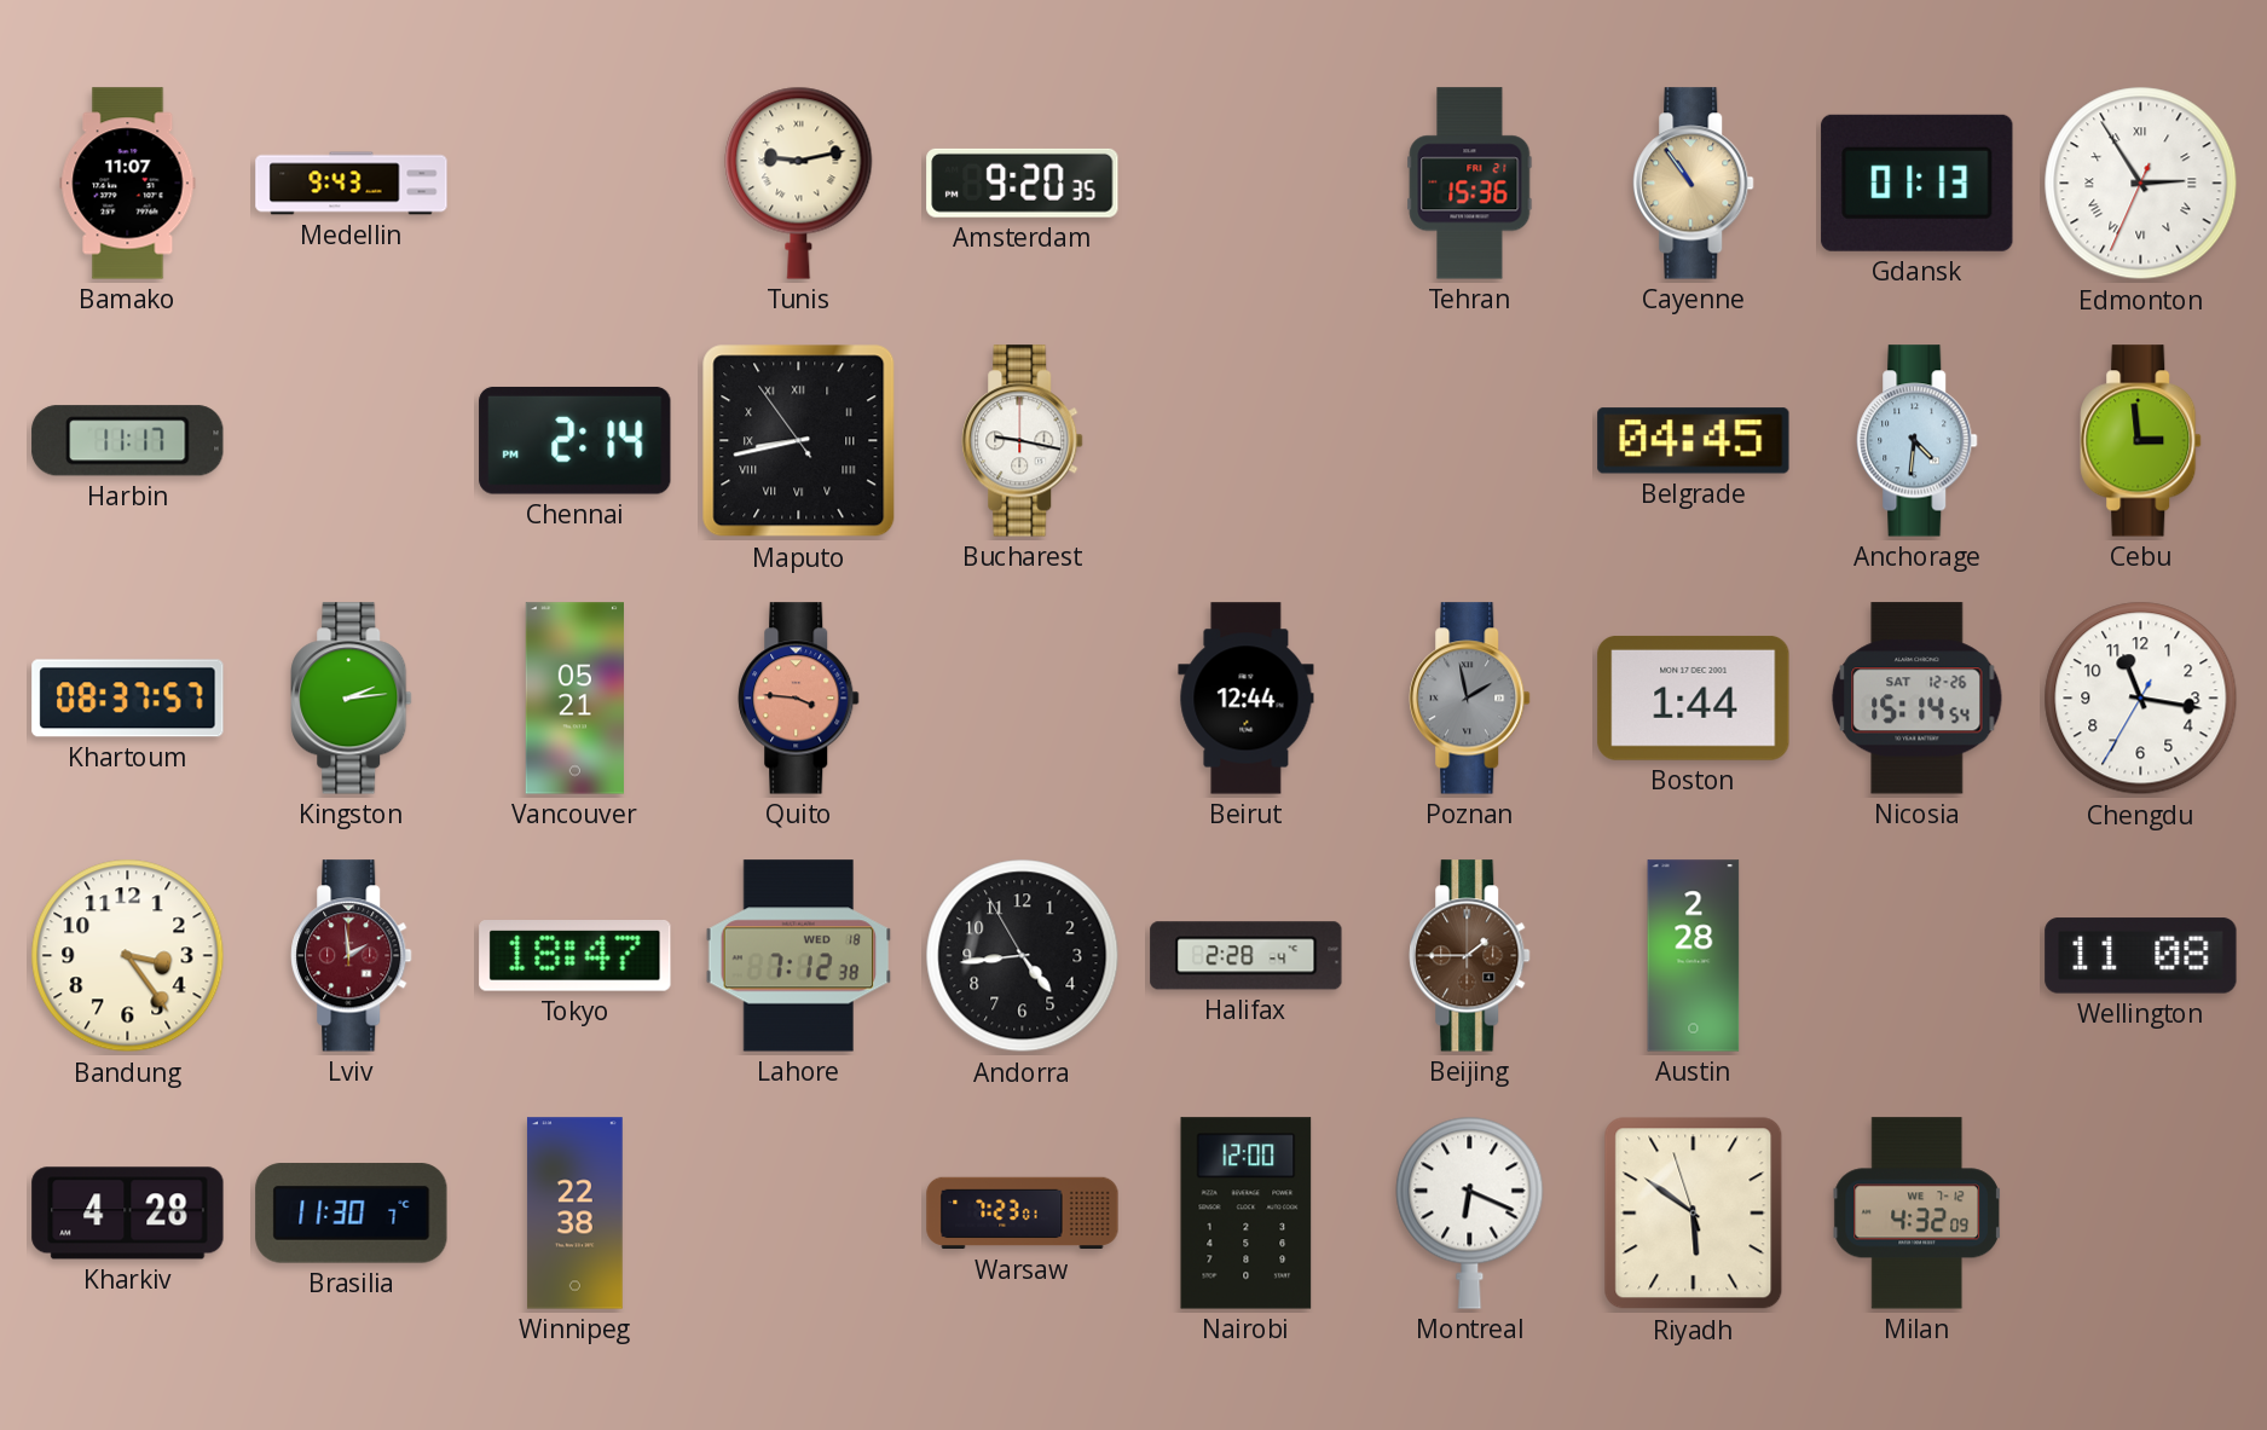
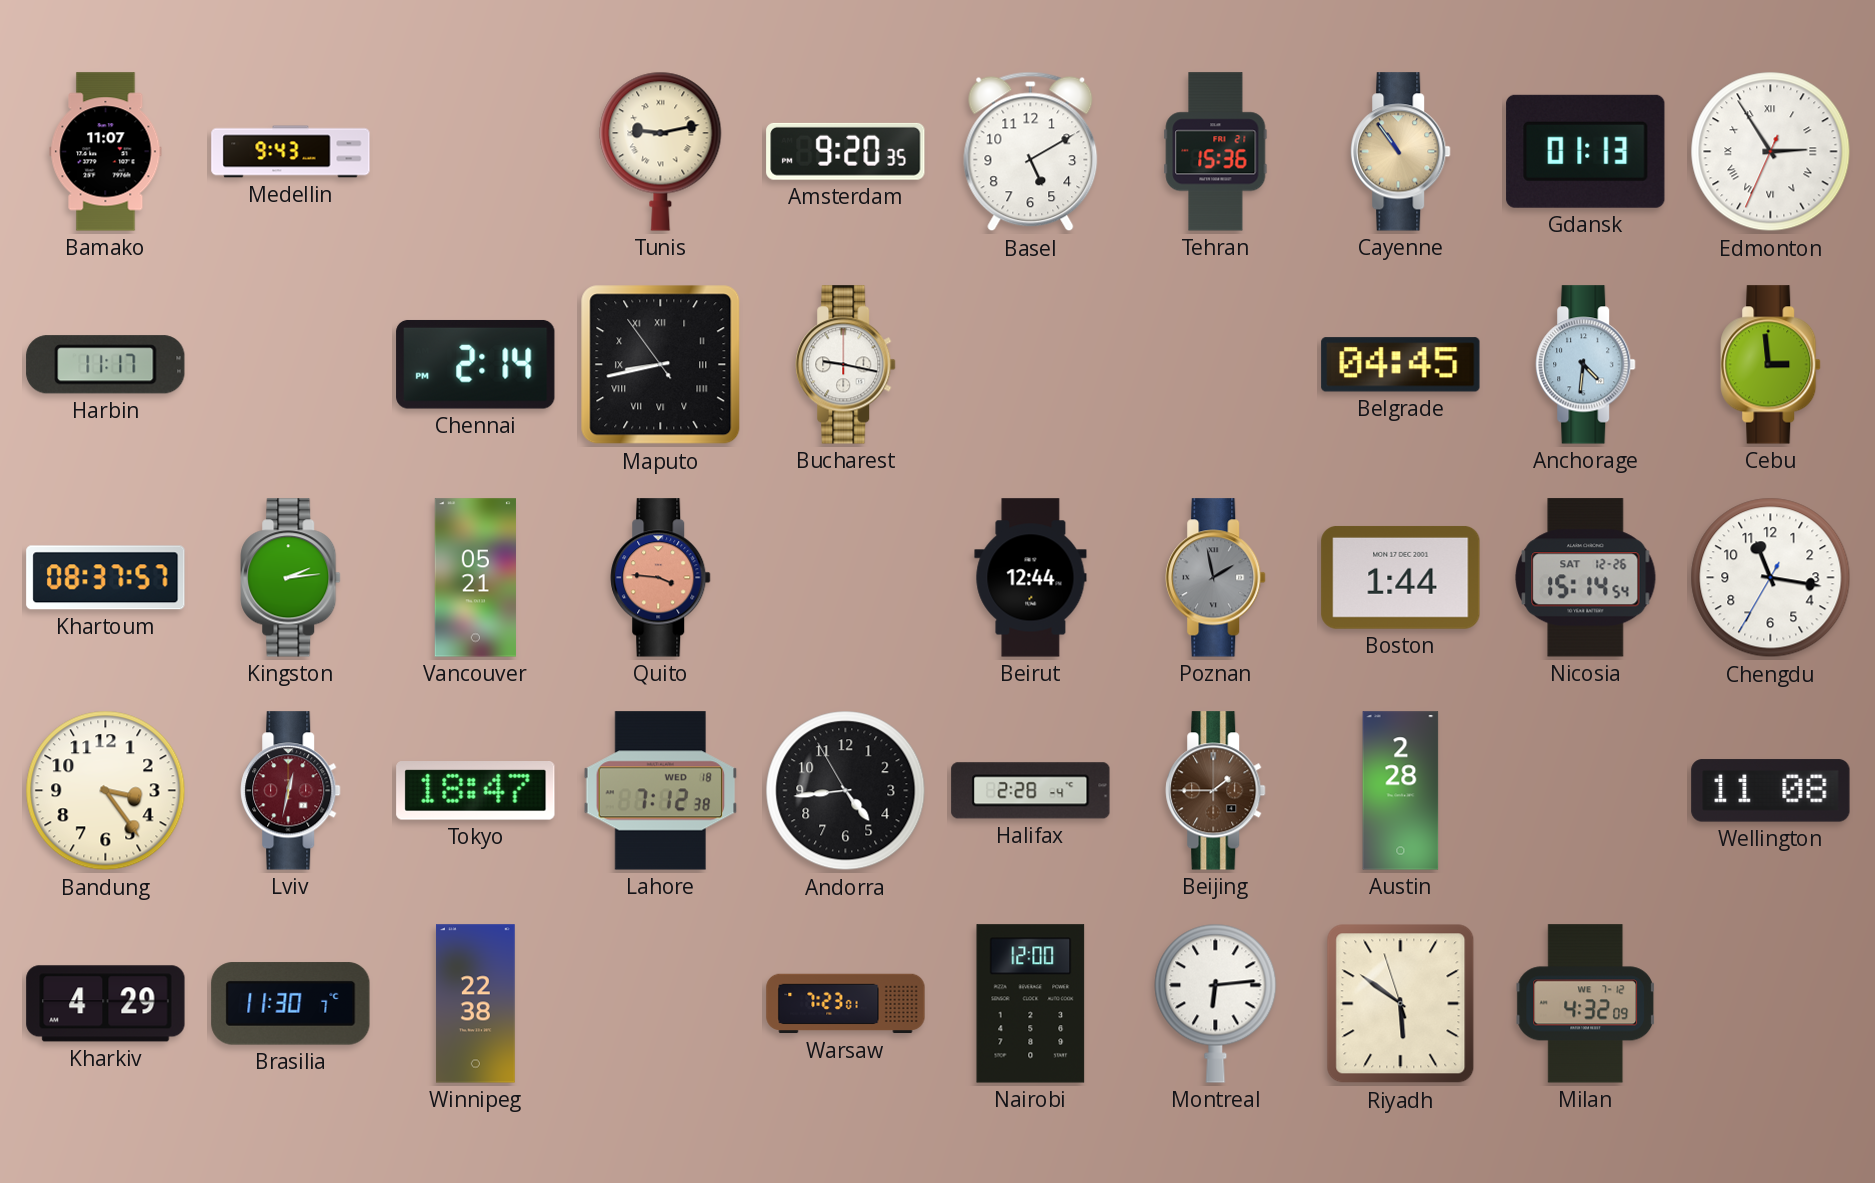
Basel: none -> 5:10
Lviv: 1:59 -> 12:32
Kharkiv: 4:28 -> 4:29
Montreal: 6:19 -> 6:14
